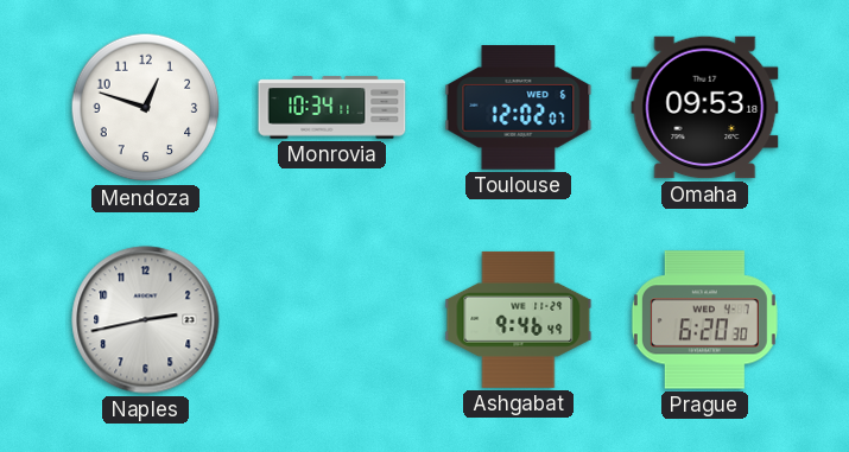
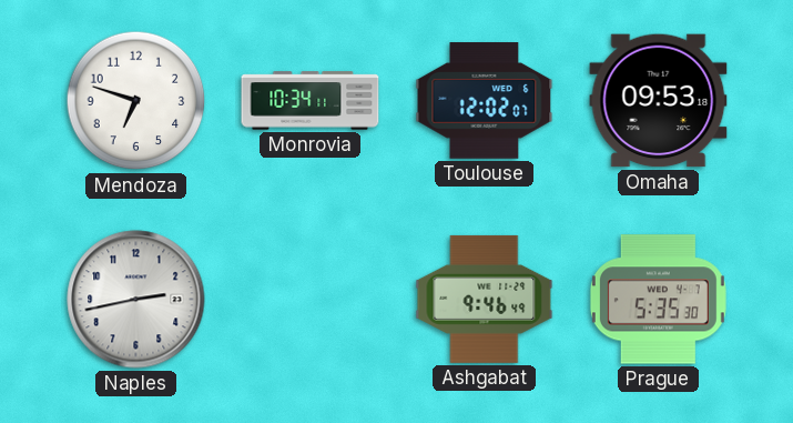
Mendoza: 12:48 -> 6:48
Prague: 6:20 -> 5:35
